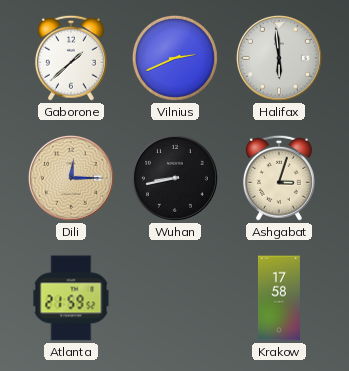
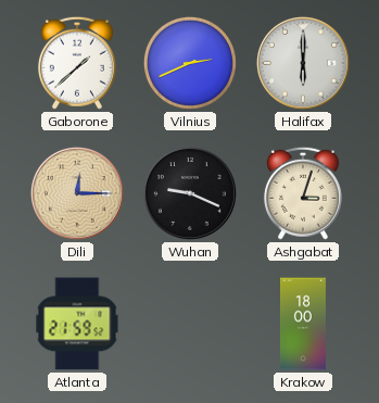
Halifax: 5:59 -> 6:00
Wuhan: 8:43 -> 9:19
Krakow: 17:58 -> 18:00
